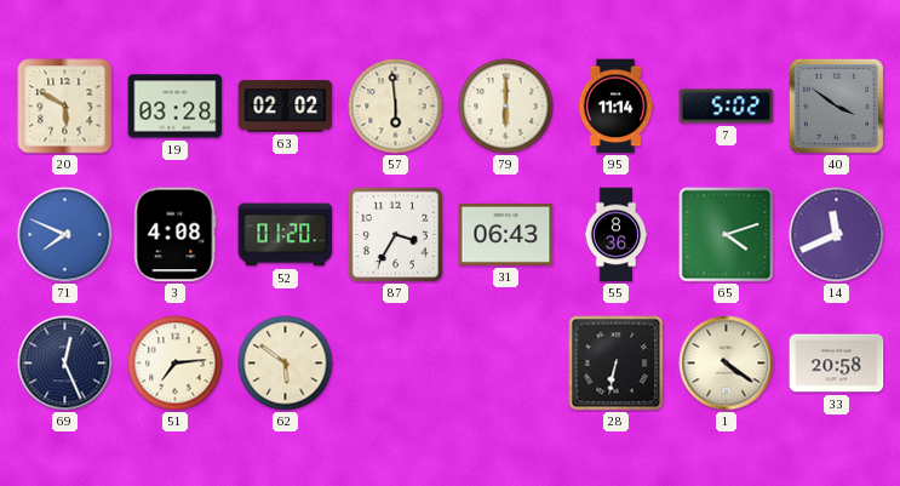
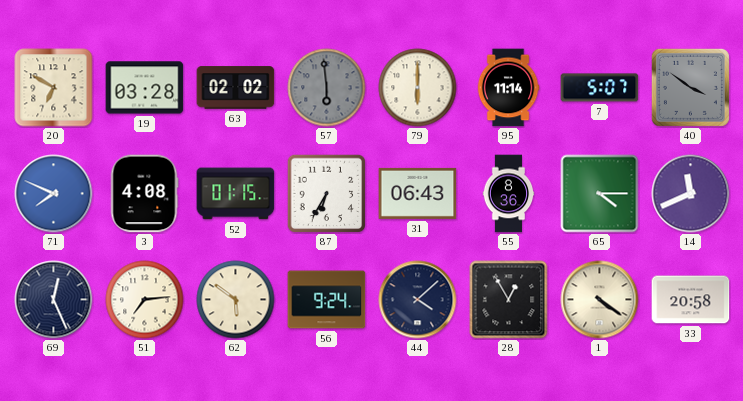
20: 5:50 -> 6:50
57 dial: cream -> grey
7: 5:02 -> 5:07
52: 01:20 -> 01:15
87: 3:35 -> 6:35
65: 4:12 -> 4:15
56: none -> 9:24
44: none -> 4:08
28: 6:32 -> 12:55
